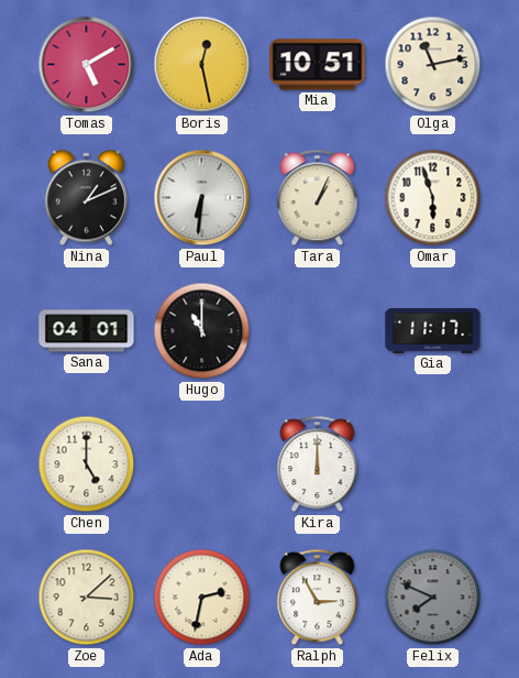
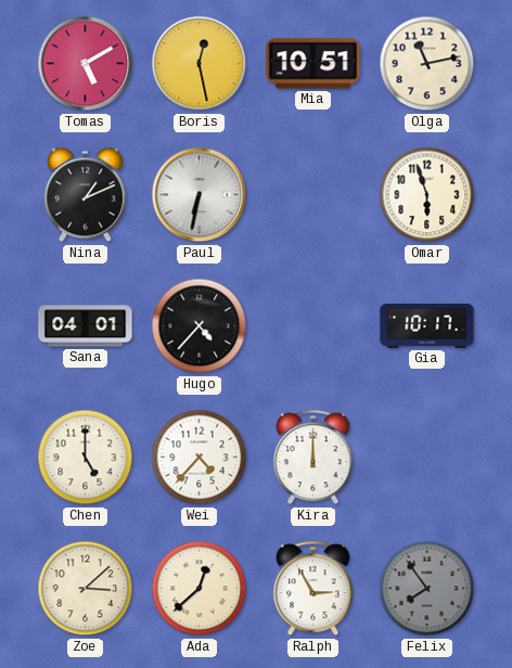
Paul: 6:31 -> 6:32
Tara: 1:04 -> none
Hugo: 11:00 -> 4:37
Gia: 11:17 -> 10:17
Wei: none -> 4:37
Ada: 2:32 -> 12:38
Felix: 7:49 -> 7:54
